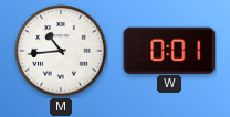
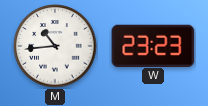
W: 0:01 -> 23:23
